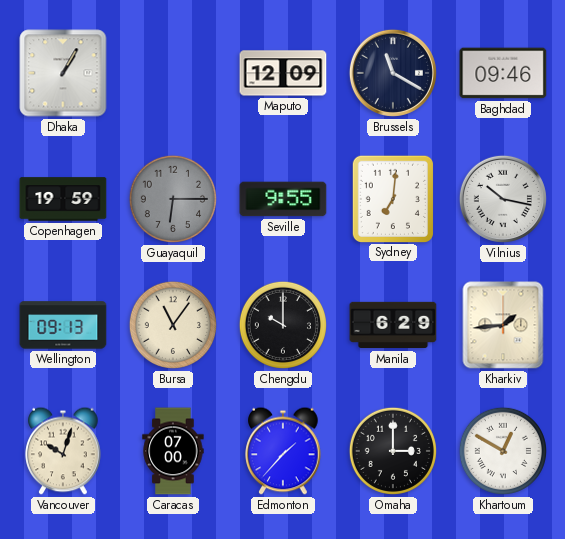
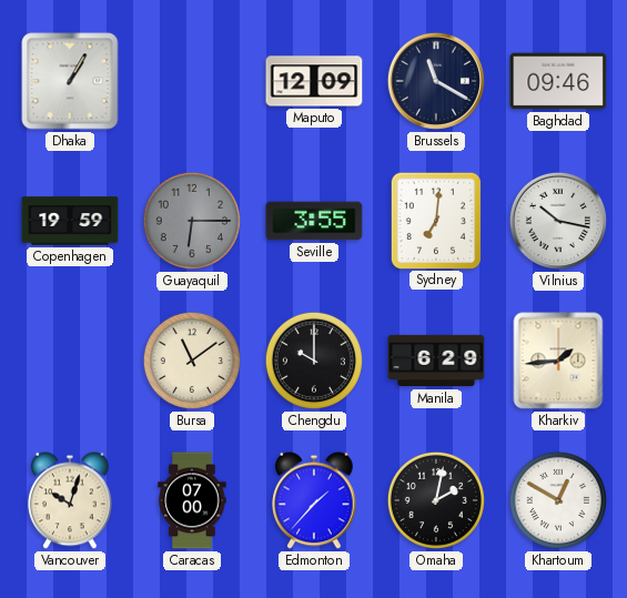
Seville: 9:55 -> 3:55
Wellington: 09:13 -> none
Bursa: 11:06 -> 11:09
Omaha: 3:00 -> 2:02
